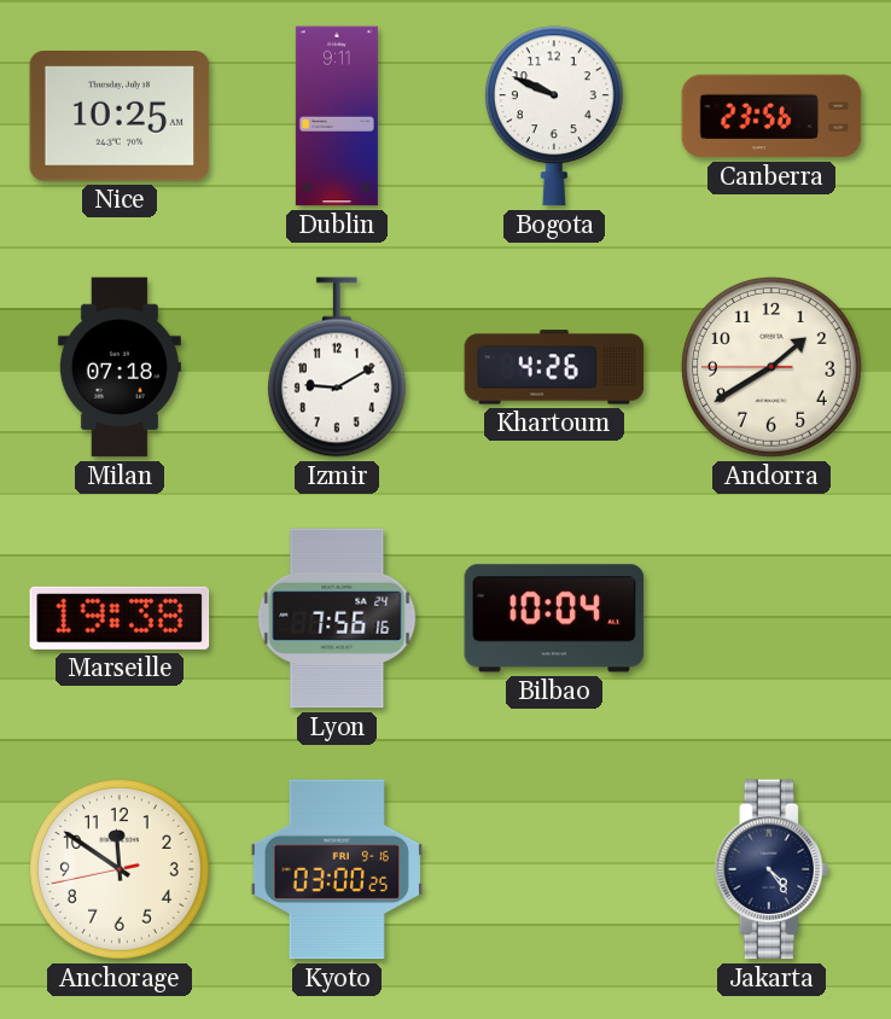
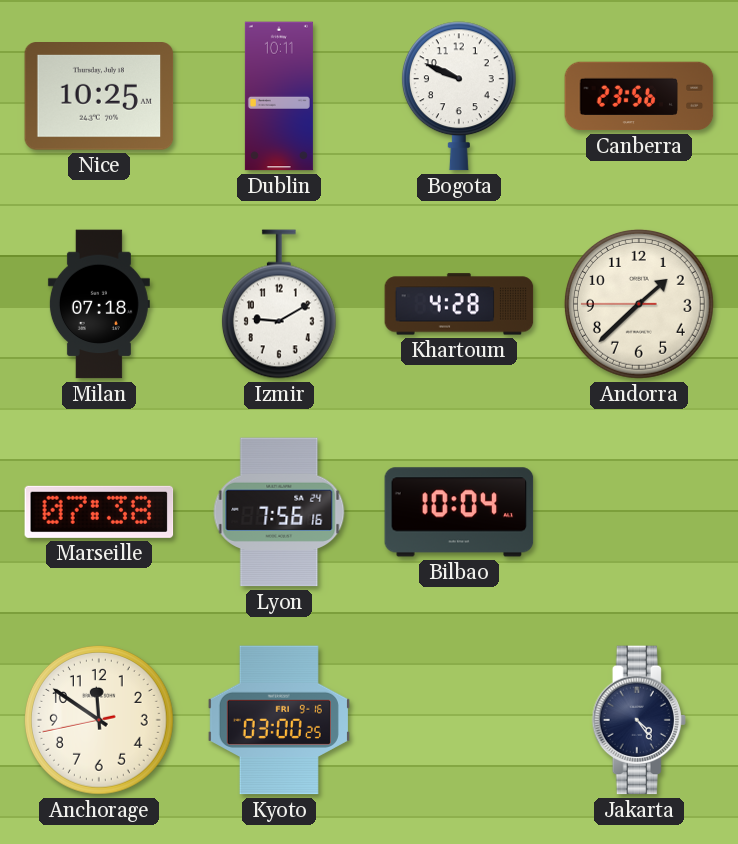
Dublin: 9:11 -> 10:11
Khartoum: 4:26 -> 4:28
Andorra: 1:39 -> 1:37
Marseille: 19:38 -> 07:38
